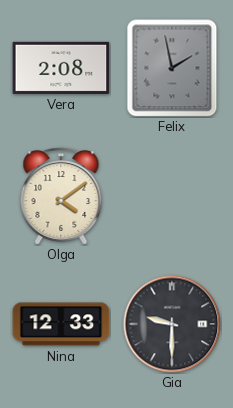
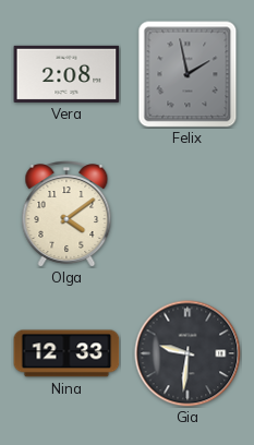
Gia: 9:30 -> 9:31
